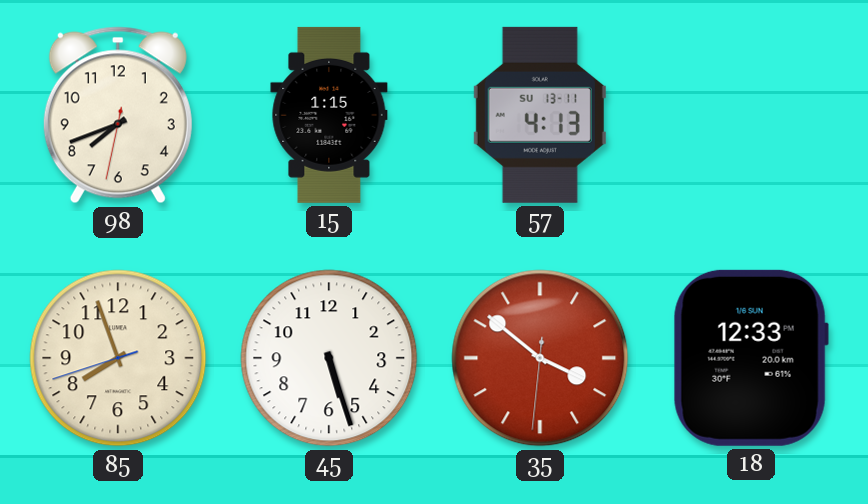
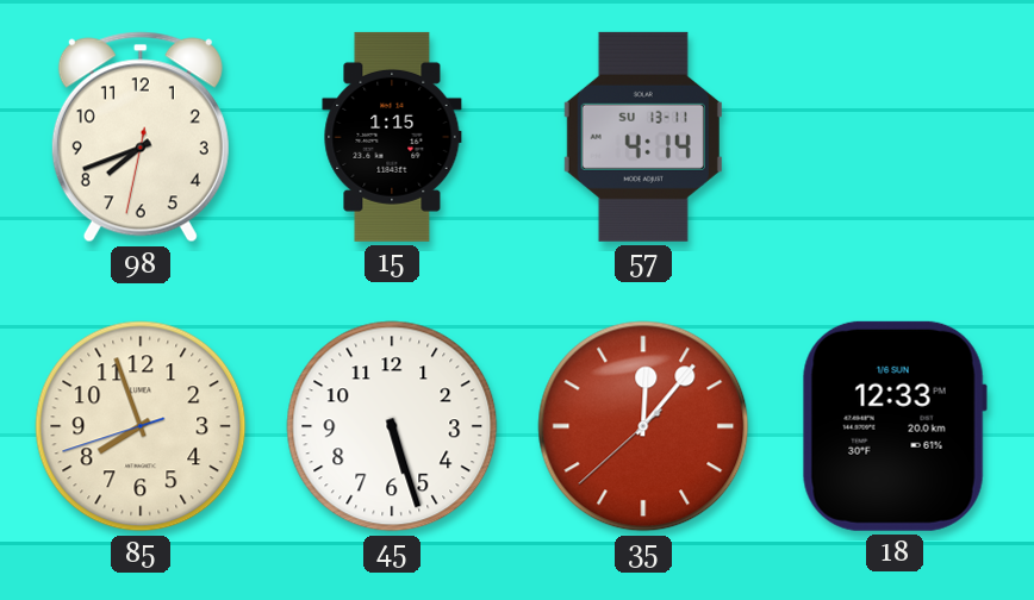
57: 4:13 -> 4:14
35: 3:51 -> 12:06
